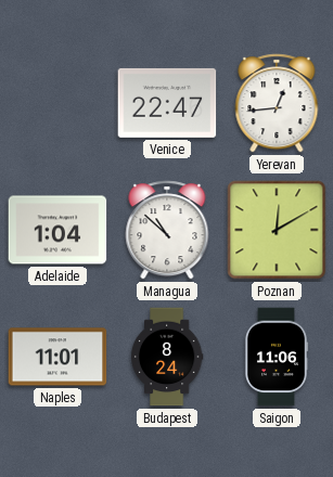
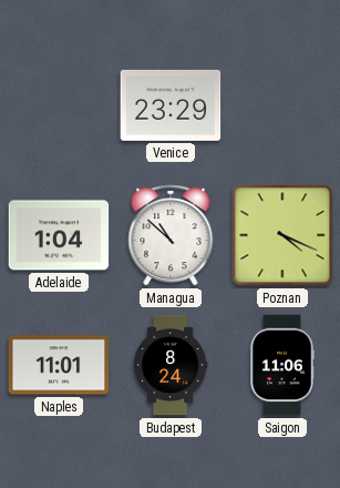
Venice: 22:47 -> 23:29
Yerevan: 12:44 -> none
Poznan: 12:10 -> 4:19
